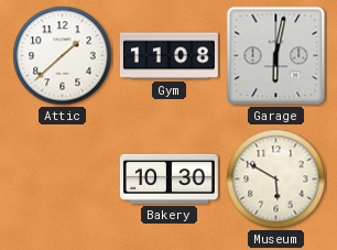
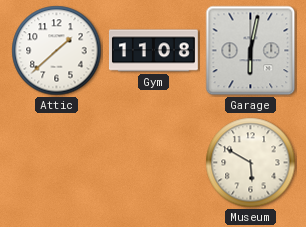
Bakery: 10:30 -> none
